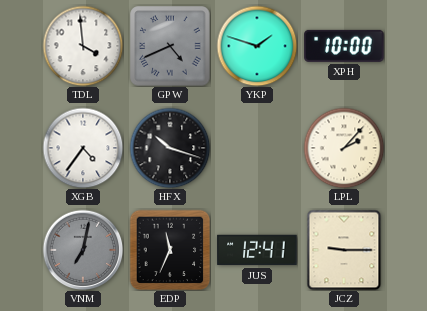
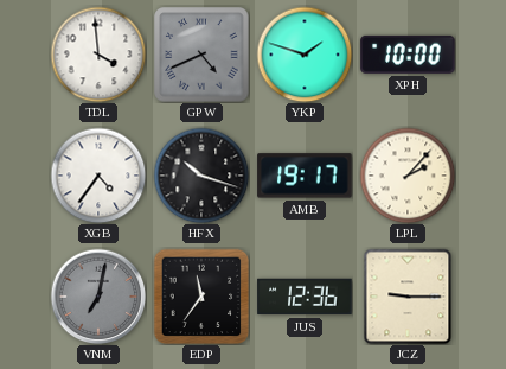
AMB: none -> 19:17
EDP: 11:34 -> 11:36
JUS: 12:41 -> 12:36
